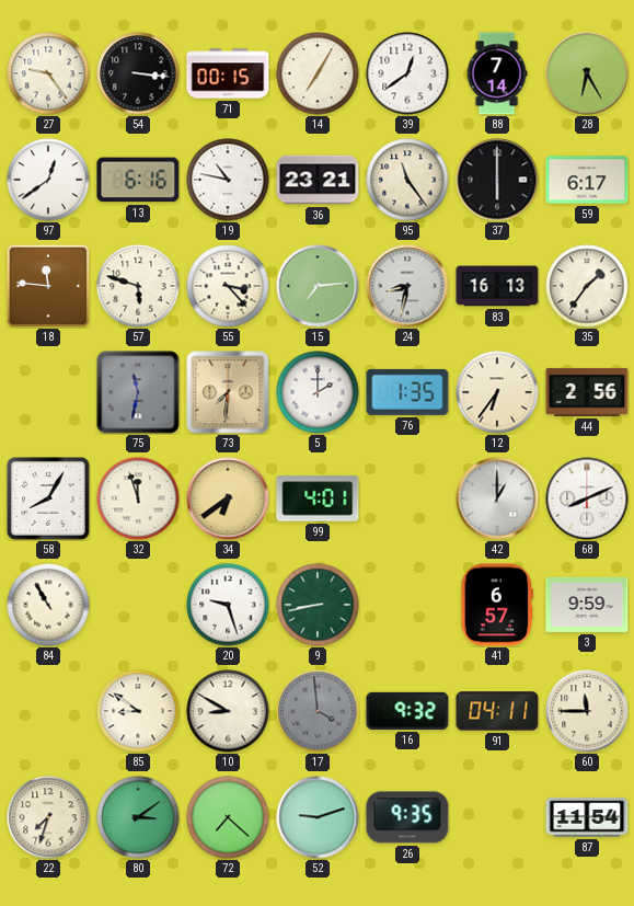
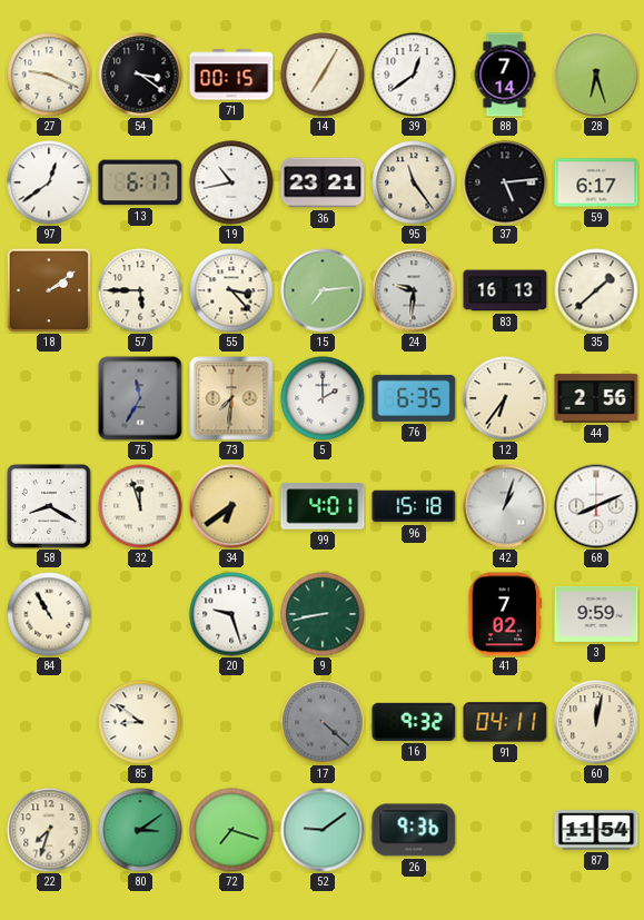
27: 9:24 -> 9:19
54: 3:16 -> 3:21
28: 6:25 -> 6:27
13: 6:16 -> 6:17
19: 10:47 -> 10:43
37: 6:00 -> 5:14
18: 11:46 -> 2:09
57: 5:48 -> 5:45
24: 8:32 -> 9:31
35: 1:36 -> 1:38
75: 11:32 -> 11:35
76: 1:35 -> 6:35
58: 8:05 -> 8:20
96: none -> 15:18
42: 1:00 -> 1:03
41: 6:57 -> 7:02
10: 8:50 -> none
17: 3:59 -> 4:22
60: 11:45 -> 12:02
72: 7:22 -> 7:18
52: 9:12 -> 9:09
26: 9:35 -> 9:36
